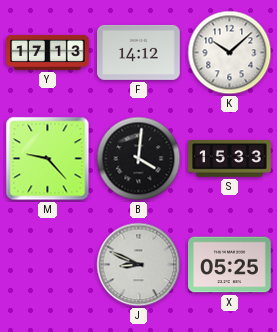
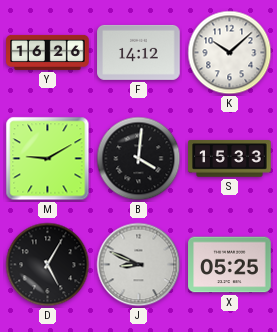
Y: 17:13 -> 16:26
M: 9:23 -> 9:10
D: none -> 5:05
